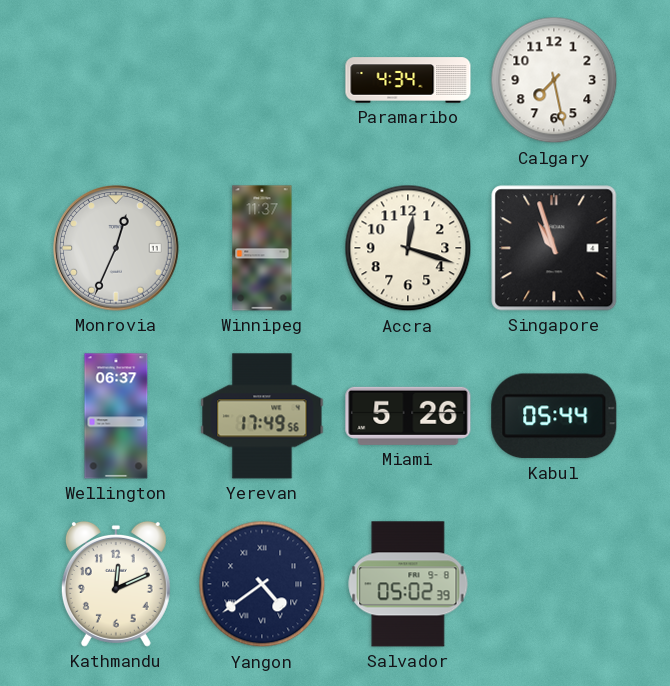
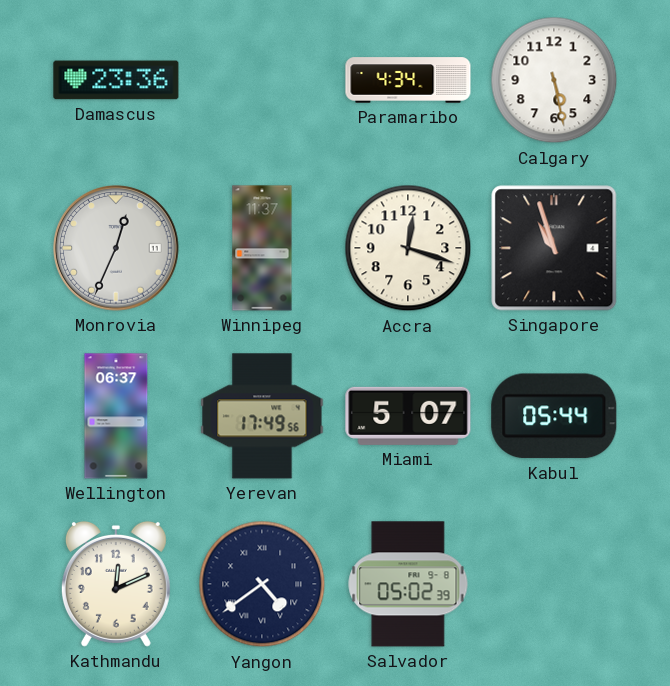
Damascus: none -> 23:36
Calgary: 7:28 -> 5:28
Miami: 5:26 -> 5:07
